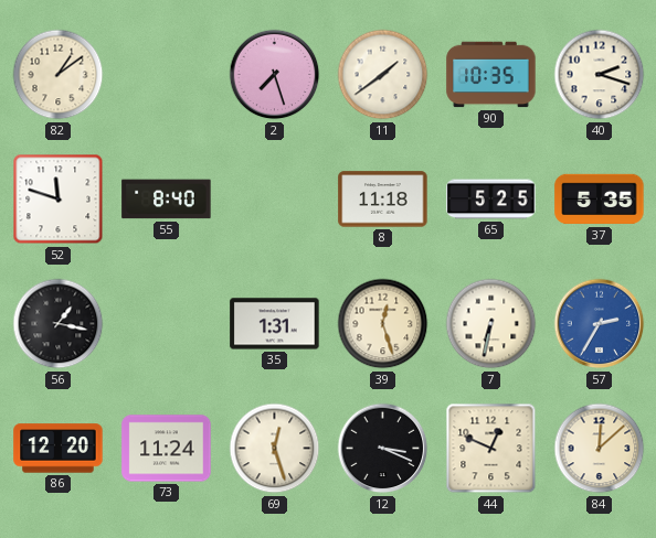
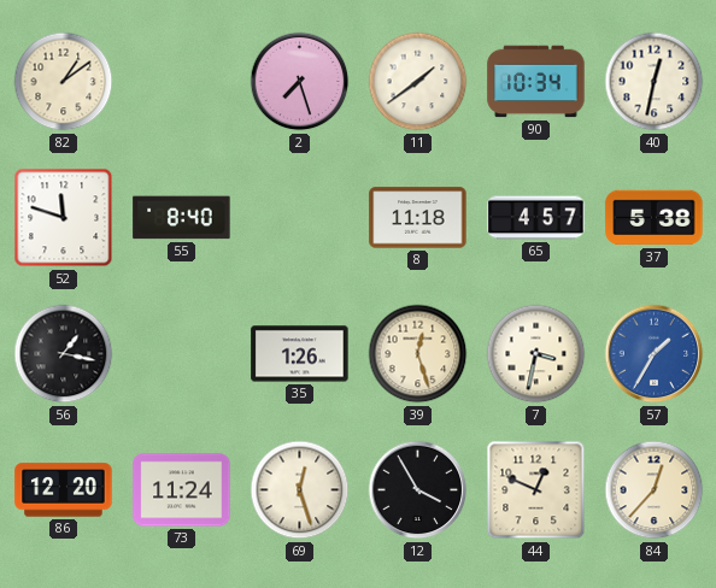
90: 10:35 -> 10:34
40: 2:18 -> 12:32
65: 5:25 -> 4:57
37: 5:35 -> 5:38
35: 1:31 -> 1:26
7: 6:32 -> 3:32
57: 2:35 -> 1:35
12: 3:19 -> 3:55
84: 12:08 -> 12:37
